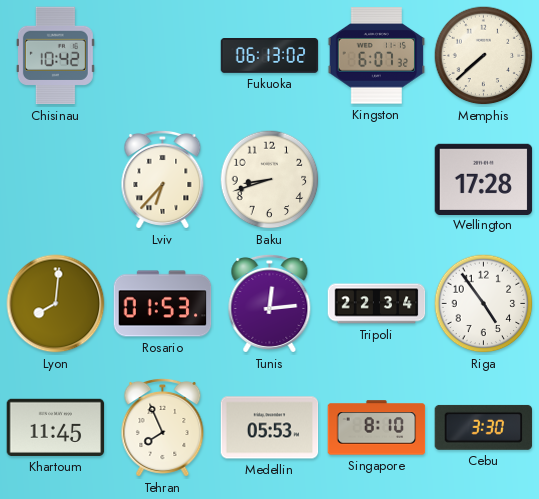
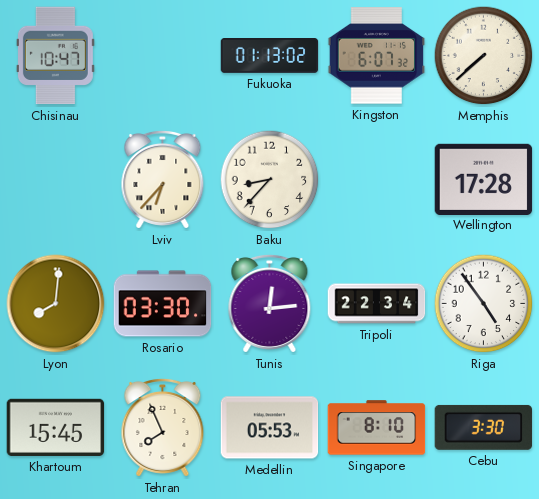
Chisinau: 10:42 -> 10:47
Fukuoka: 06:13 -> 01:13
Baku: 8:42 -> 8:37
Rosario: 01:53 -> 03:30
Khartoum: 11:45 -> 15:45
